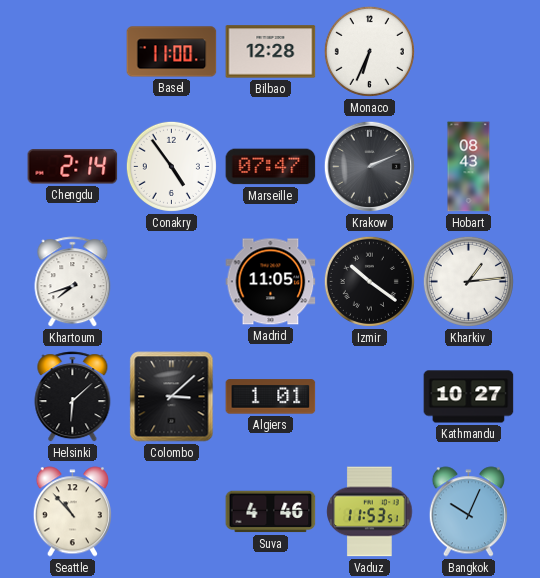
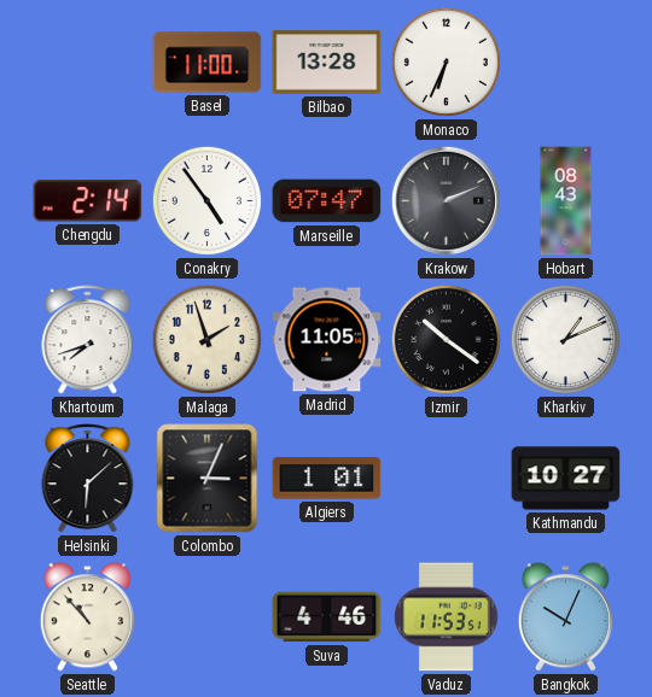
Bilbao: 12:28 -> 13:28
Malaga: none -> 1:57
Kharkiv: 1:14 -> 1:11
Colombo: 3:08 -> 3:04
